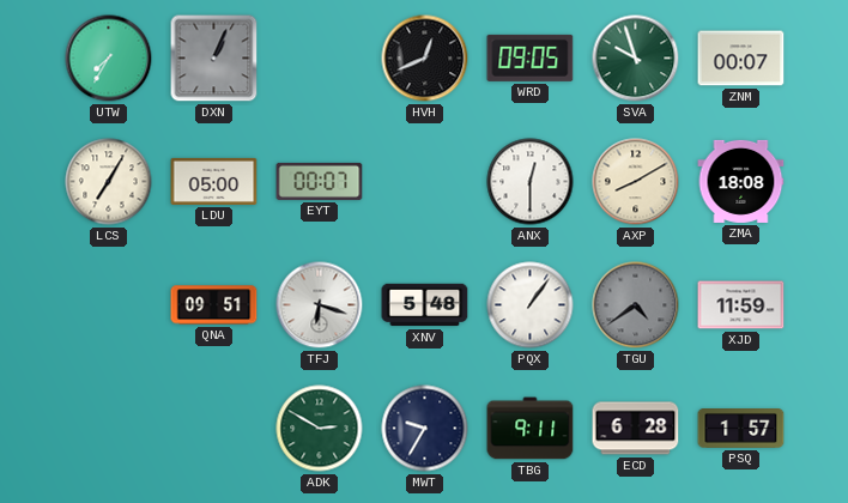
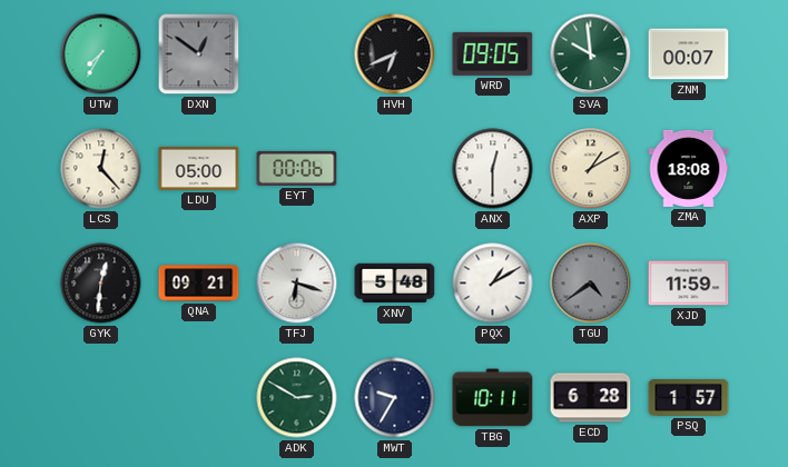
DXN: 1:04 -> 12:51
HVH: 12:41 -> 6:41
SVA: 9:57 -> 9:59
LCS: 7:05 -> 12:23
EYT: 00:07 -> 00:06
AXP: 8:10 -> 1:10
GYK: none -> 12:31
QNA: 09:51 -> 09:21
PQX: 1:06 -> 1:10
TBG: 9:11 -> 10:11
